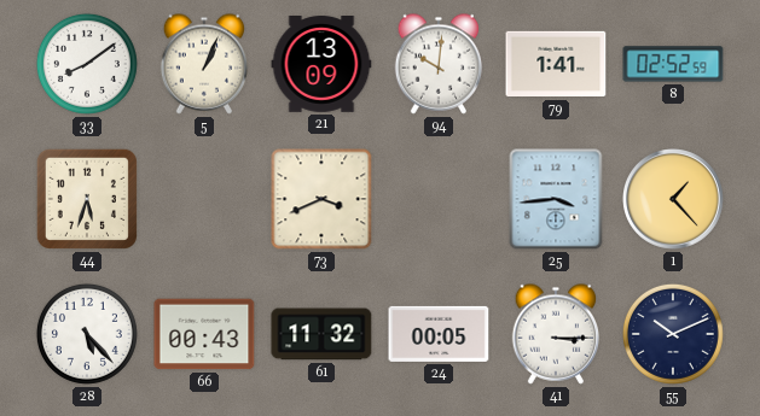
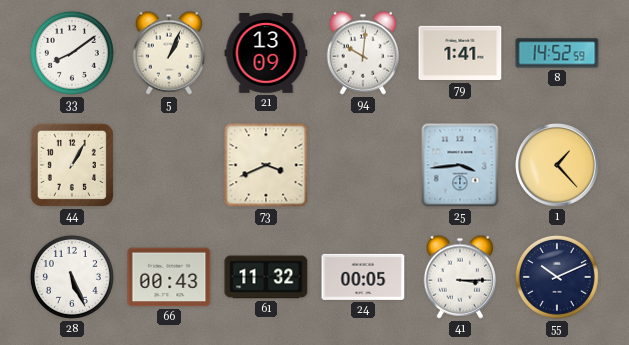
8: 02:52 -> 14:52
44: 5:33 -> 1:05
28: 5:23 -> 5:26
